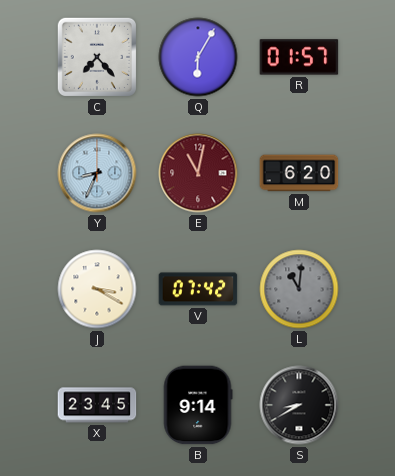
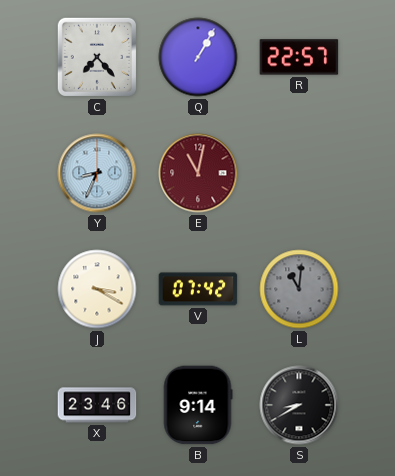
Q: 6:05 -> 1:05
R: 01:57 -> 22:57
M: 6:20 -> none
X: 23:45 -> 23:46
